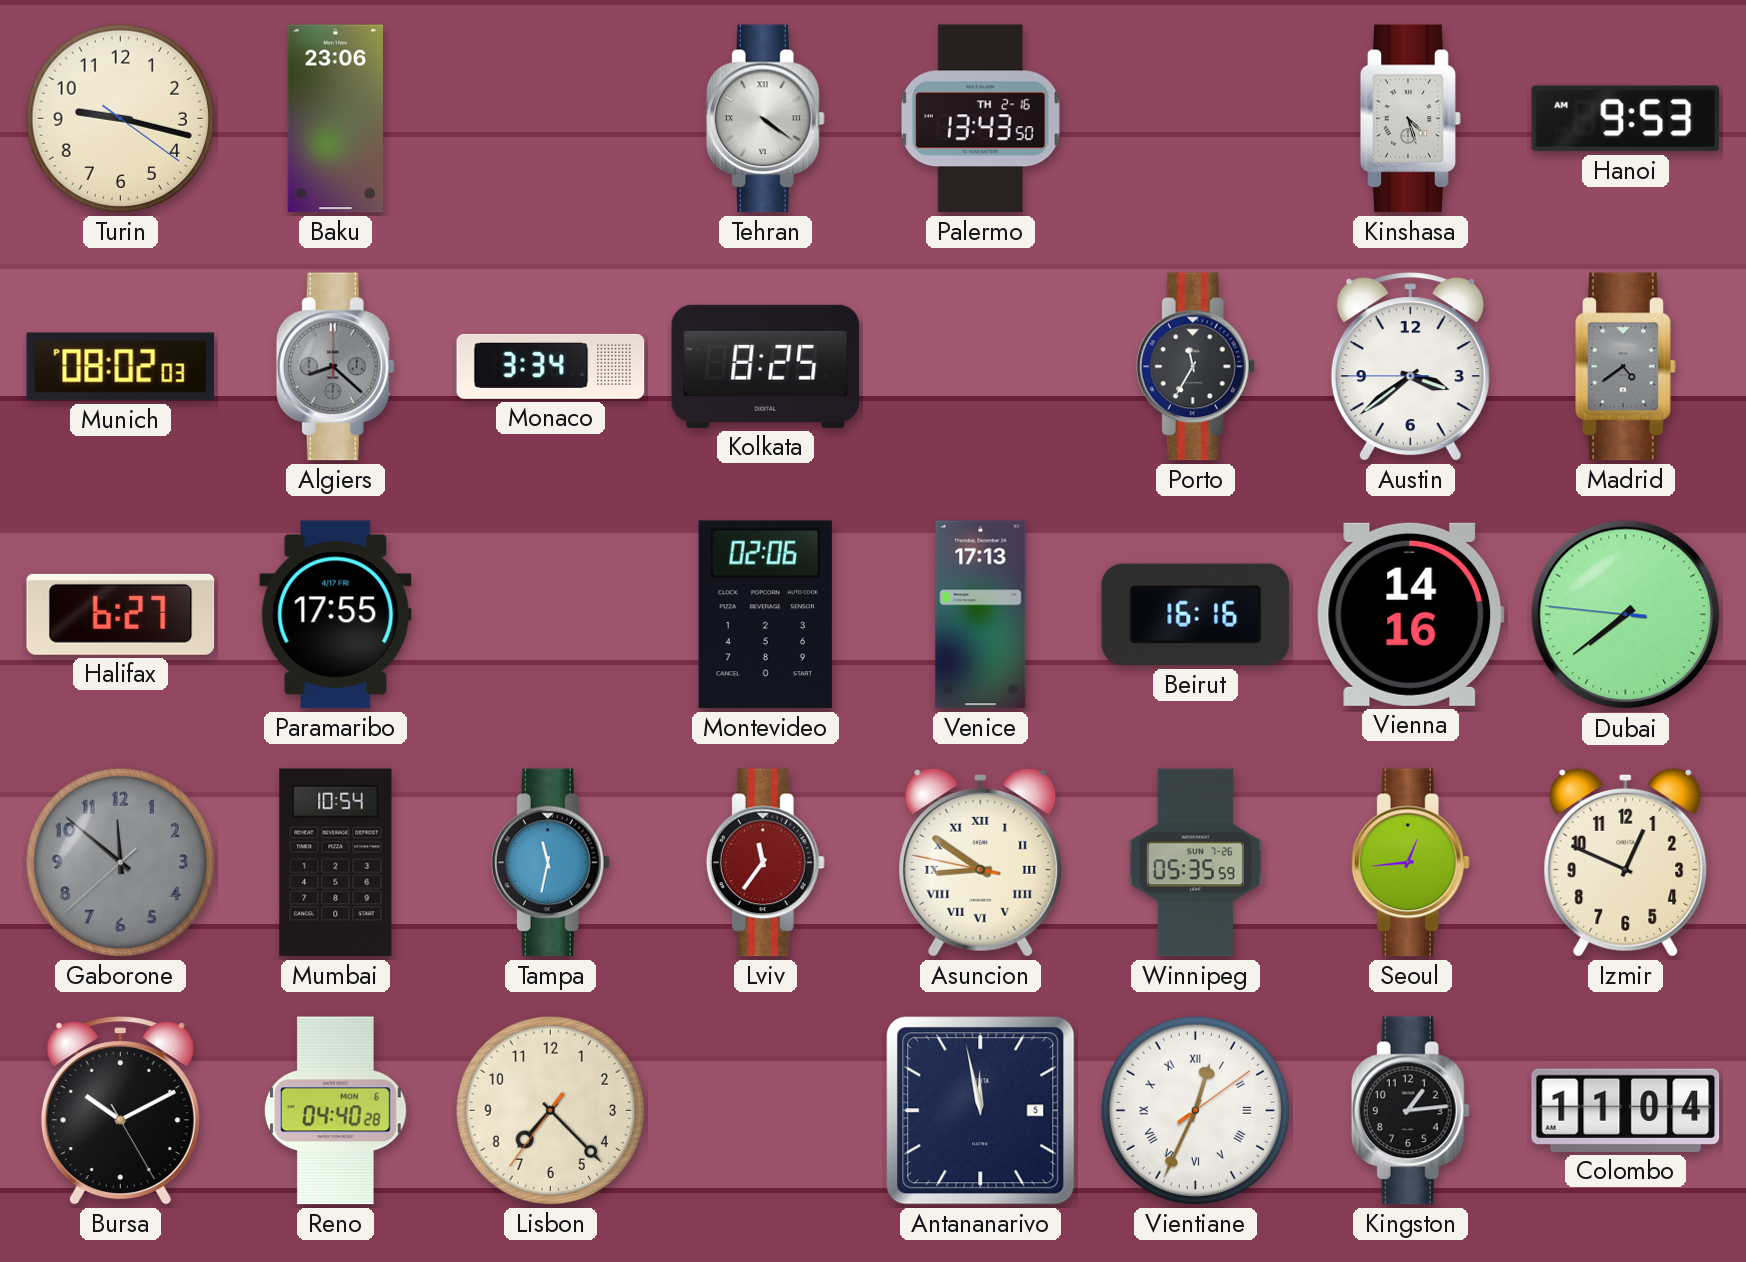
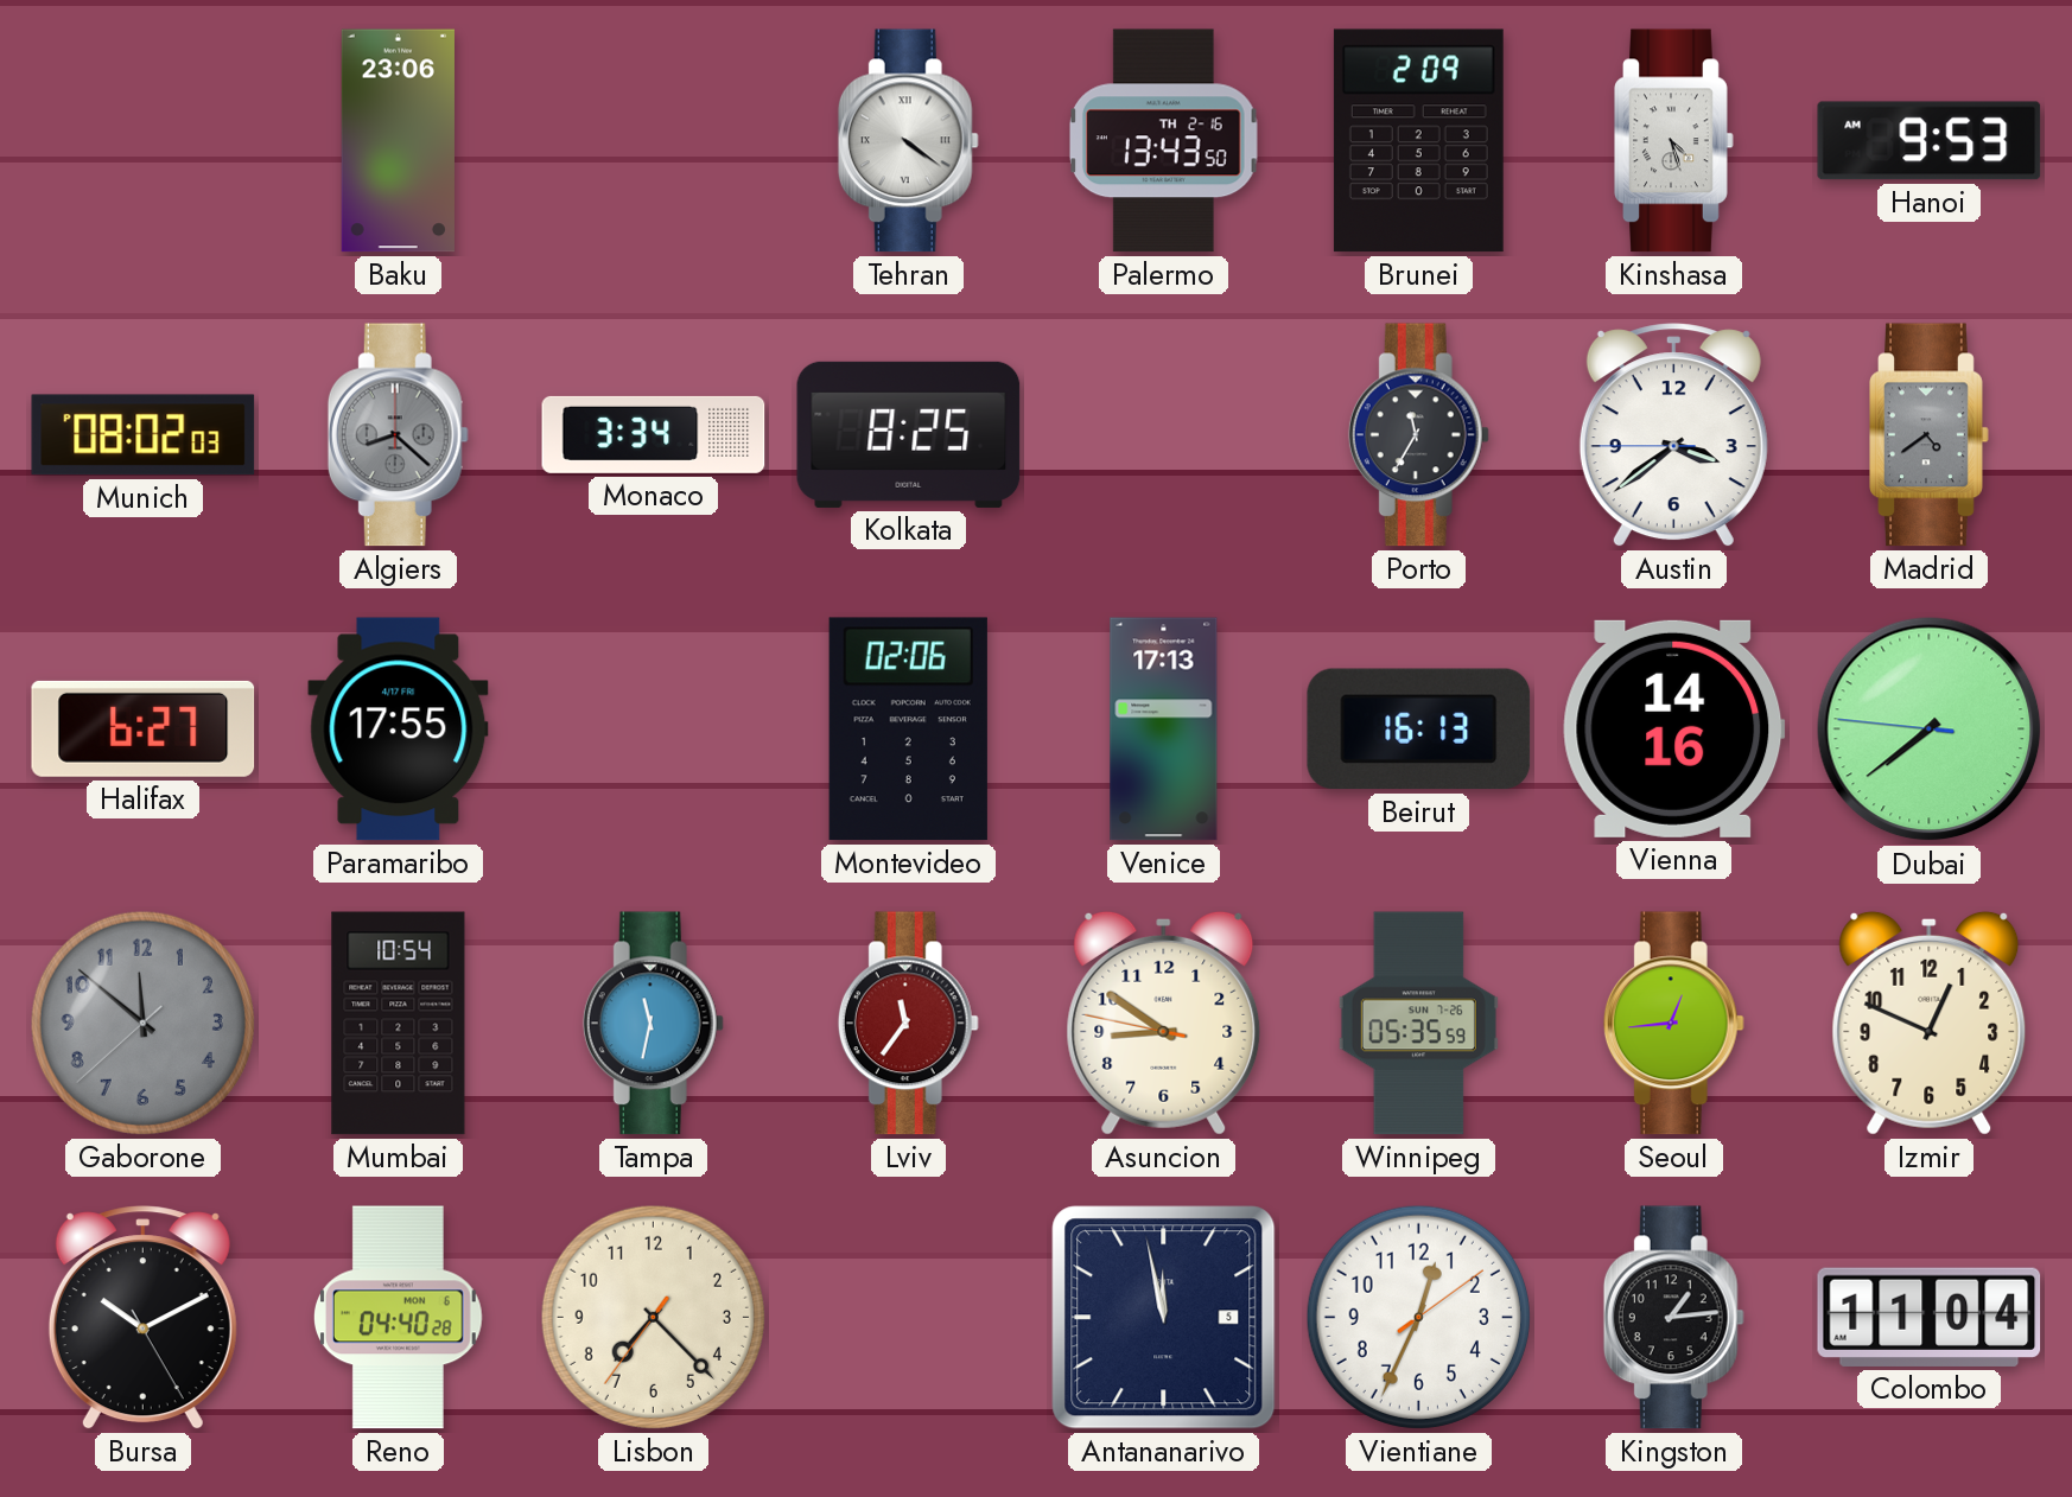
Turin: 9:17 -> none
Brunei: none -> 2:09
Beirut: 16:16 -> 16:13
Asuncion numerals: Roman -> Arabic
Vientiane numerals: Roman -> Arabic
